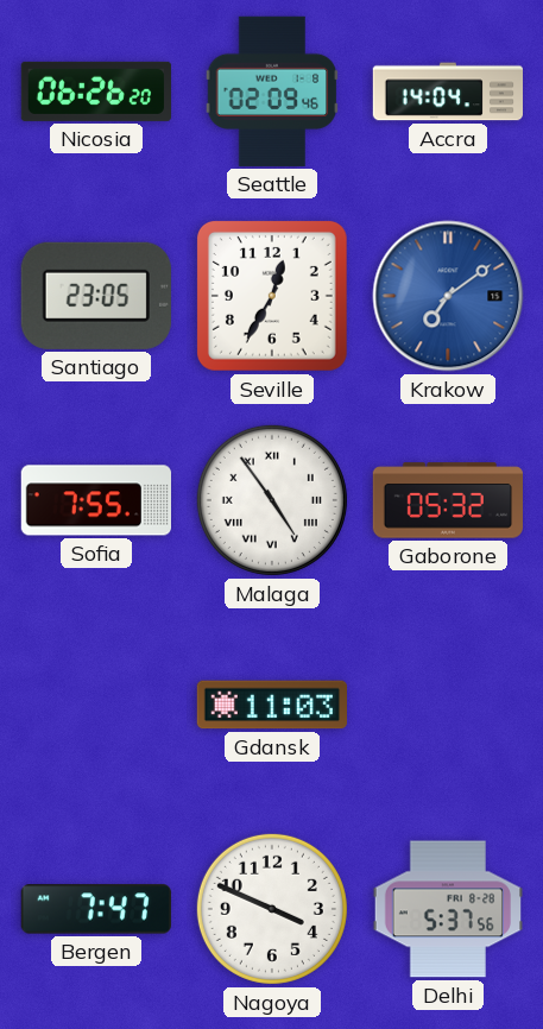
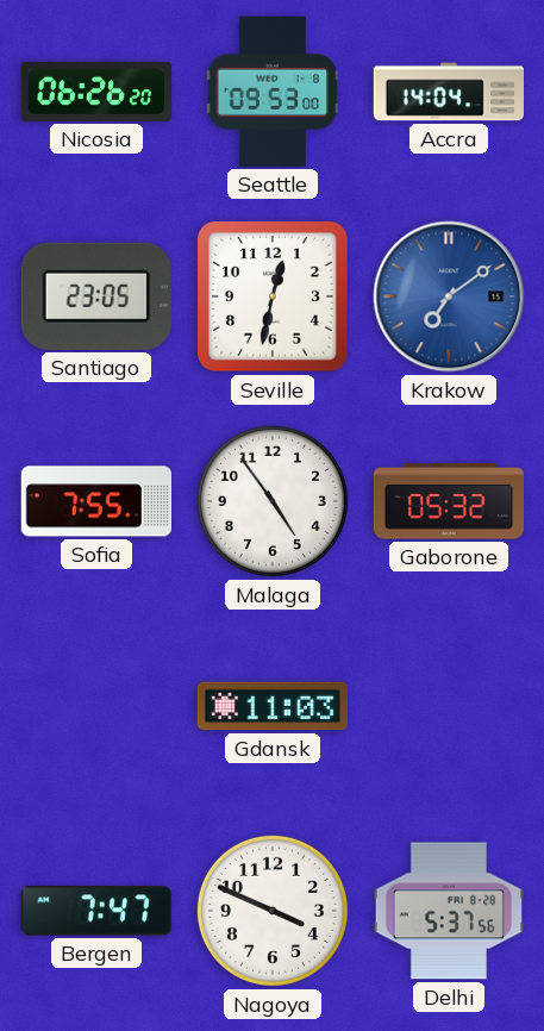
Seattle: 02:09 -> 09:53
Seville: 12:35 -> 12:32
Malaga numerals: Roman -> Arabic
